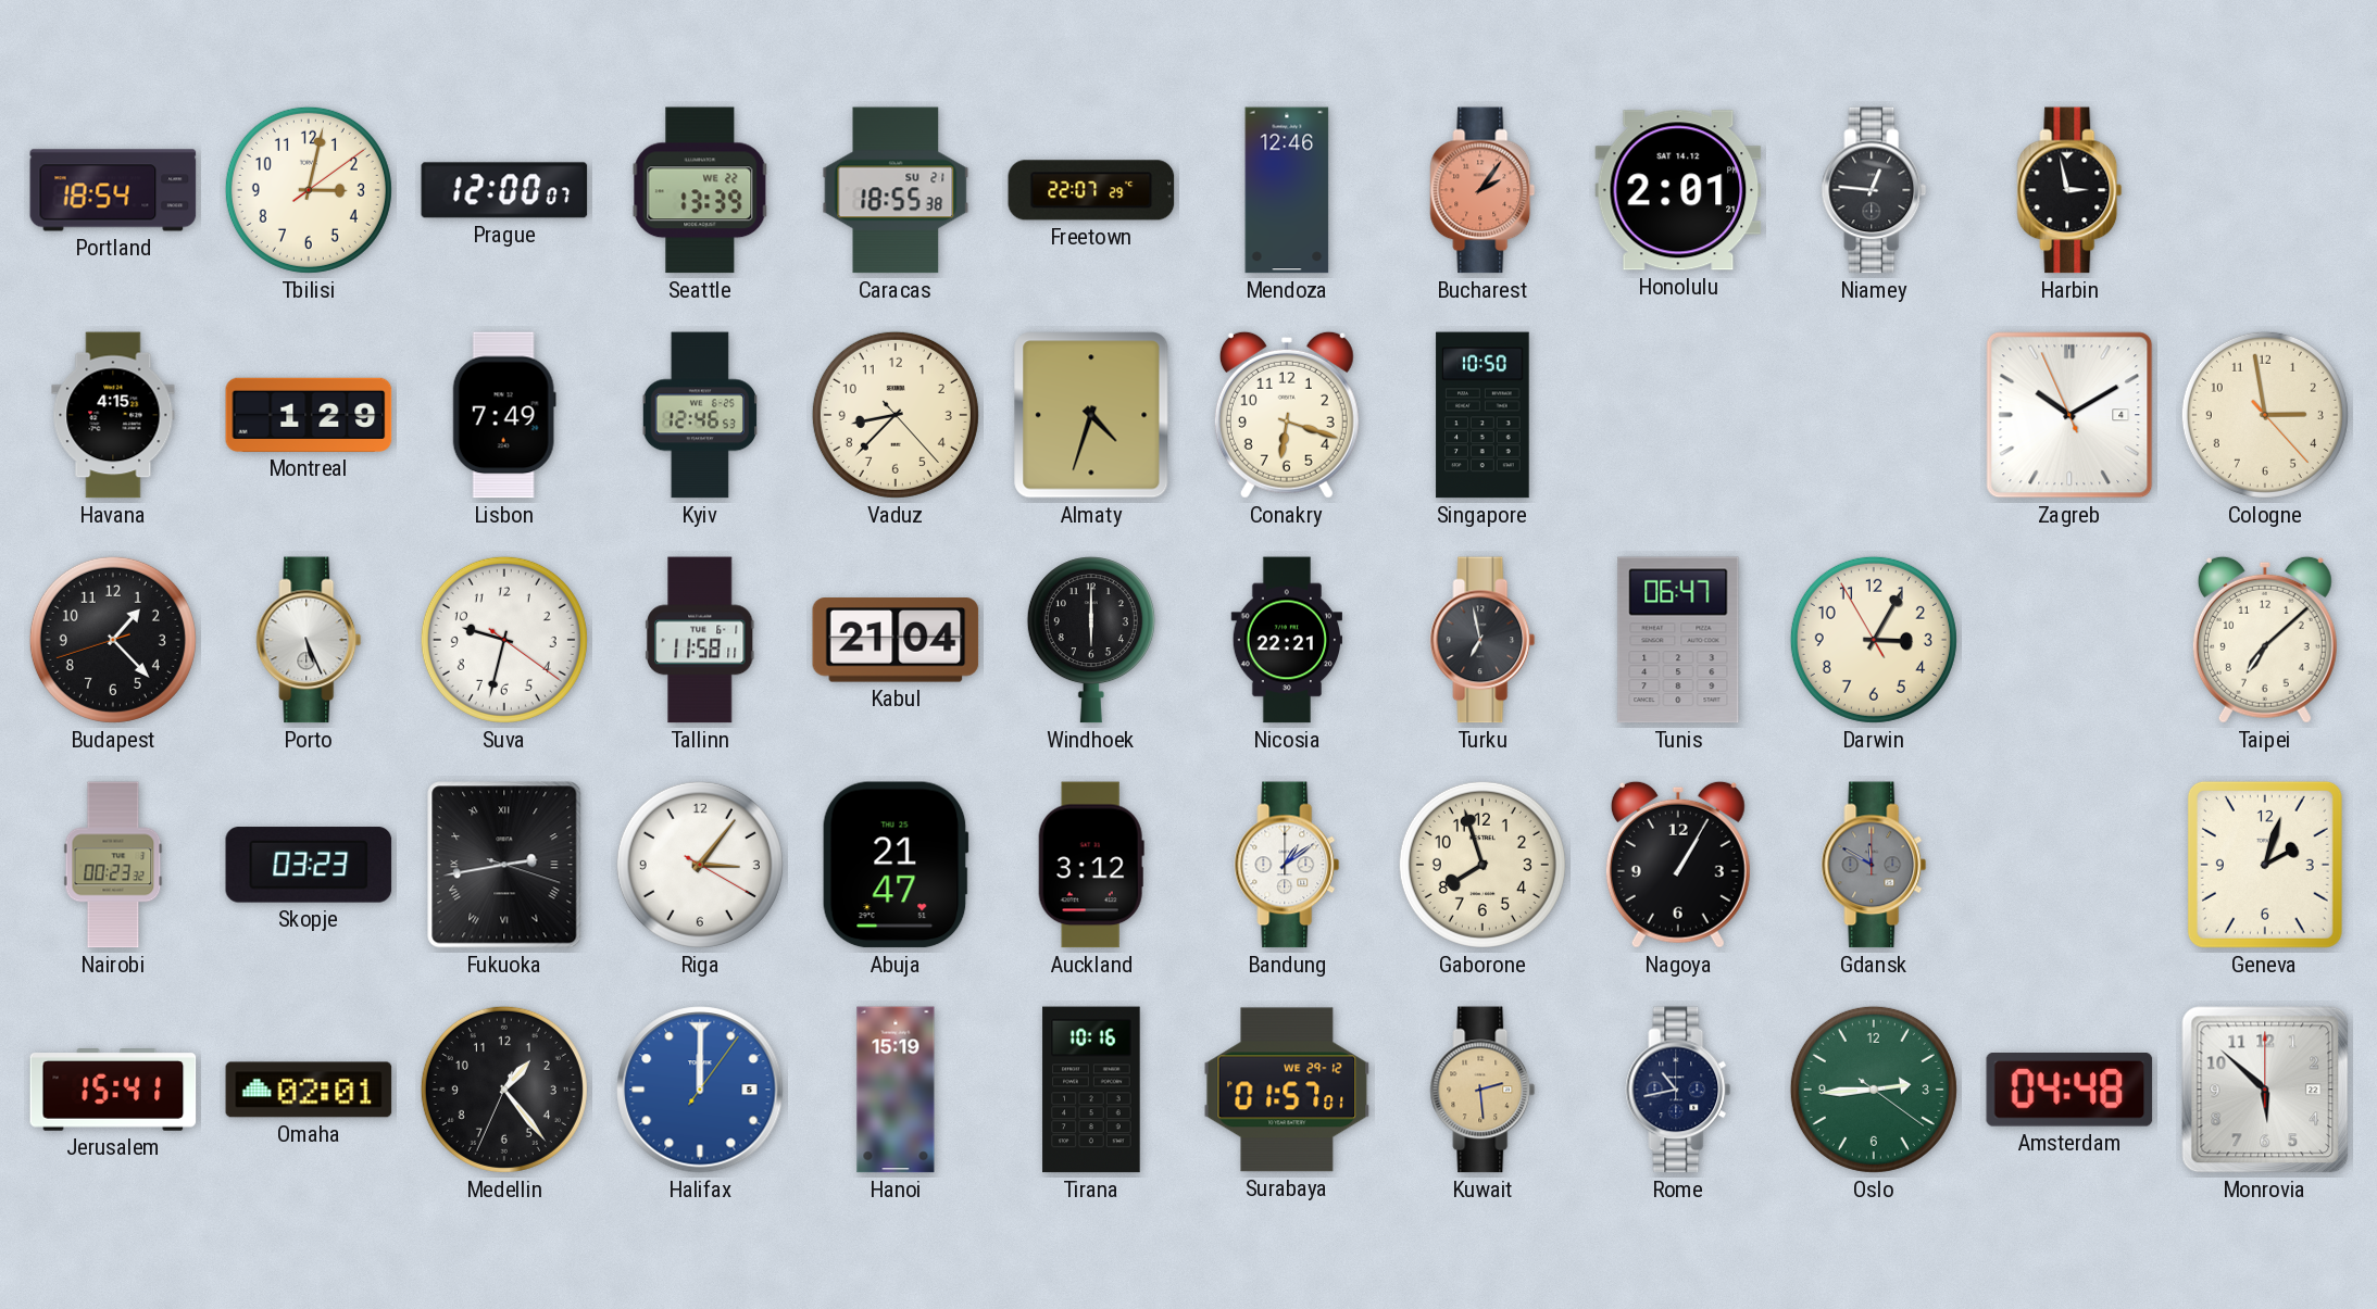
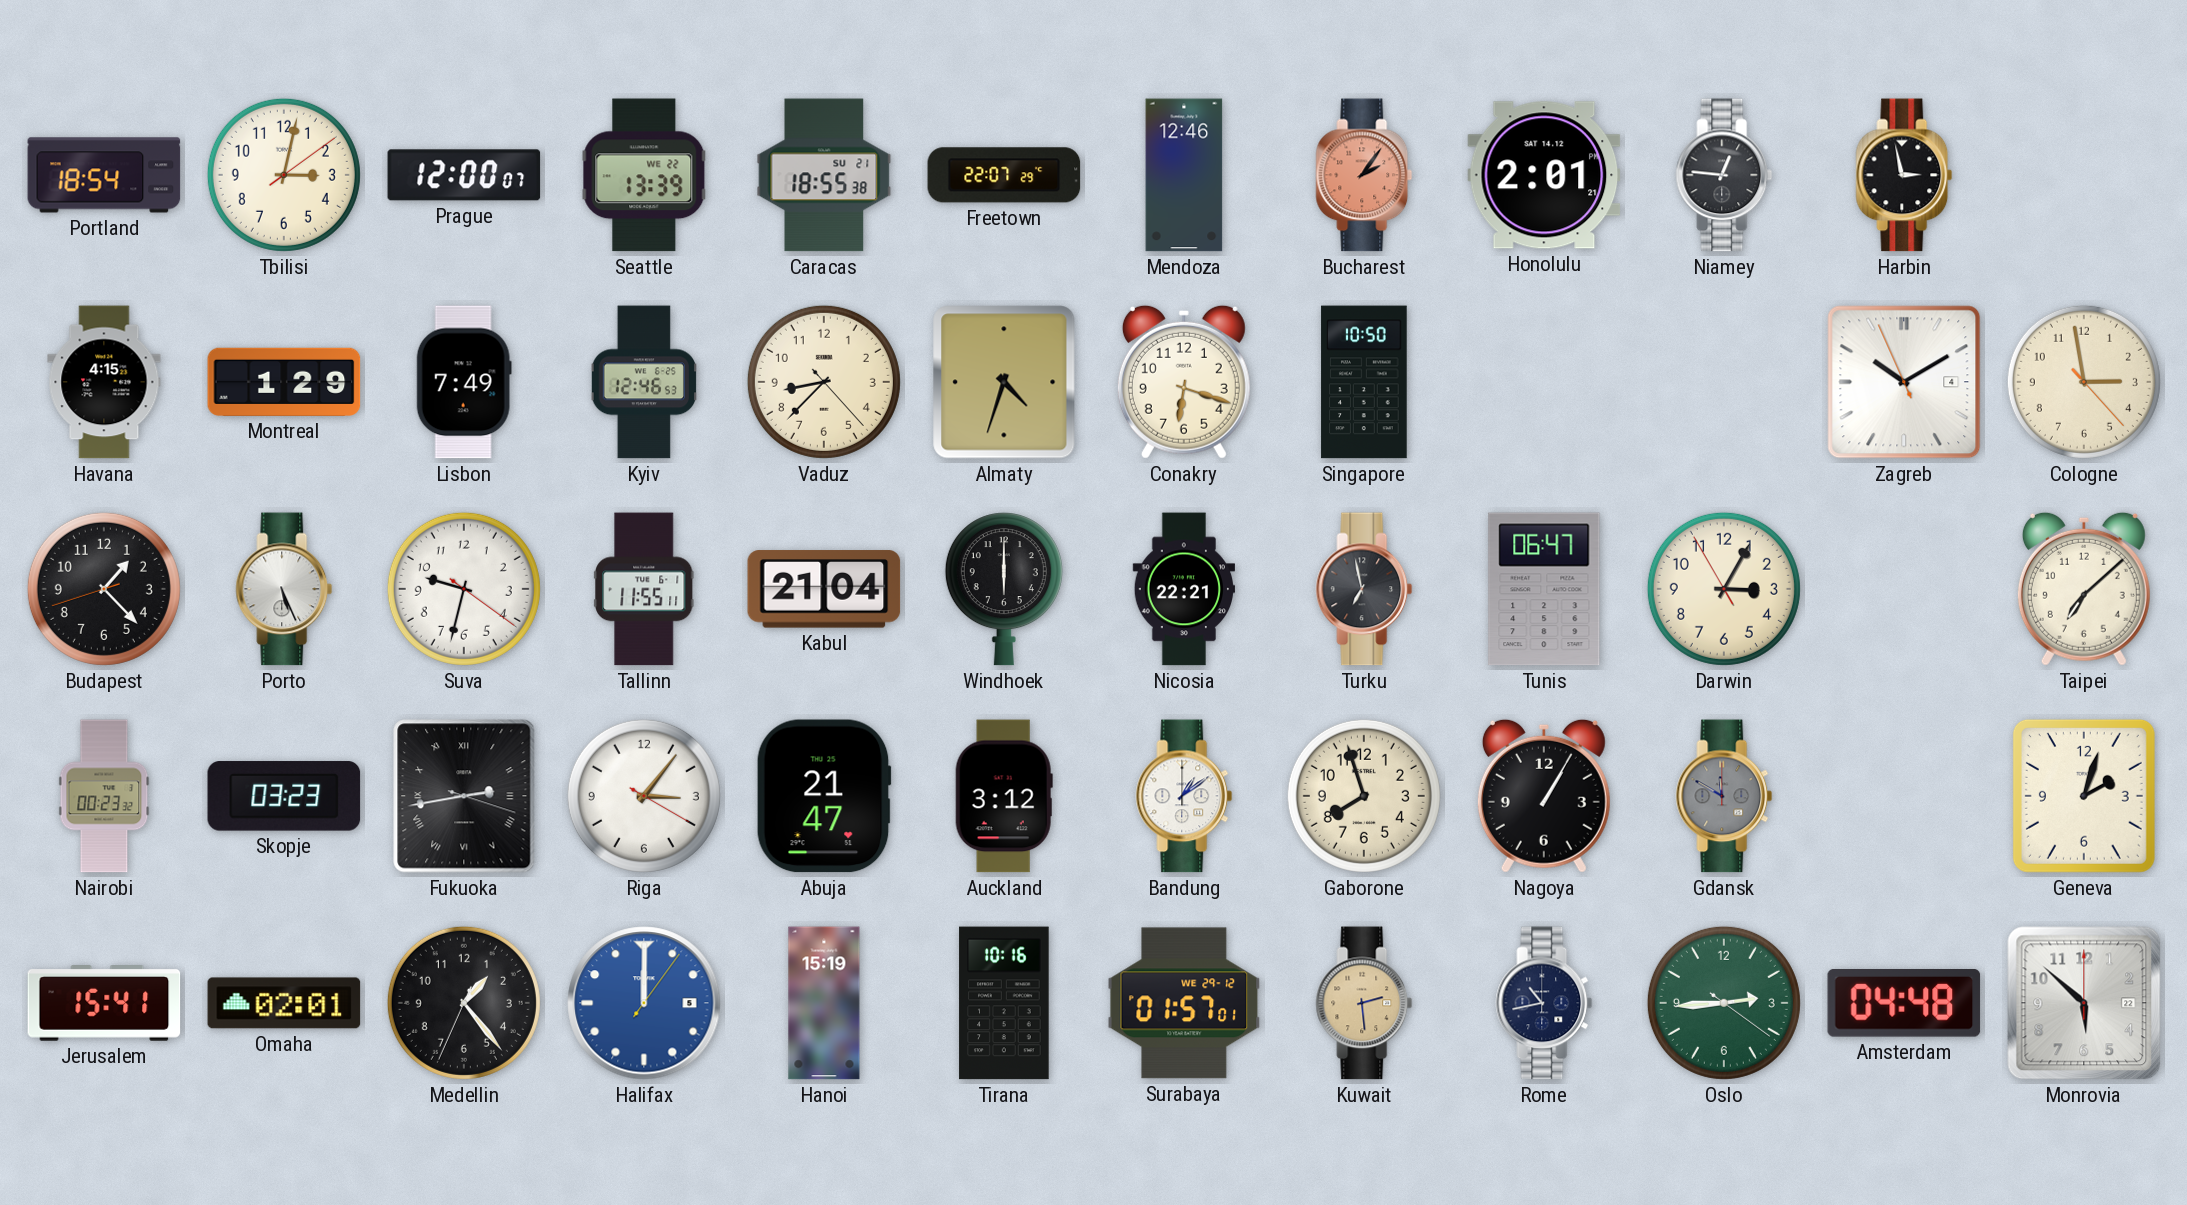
Tallinn: 11:58 -> 11:55
